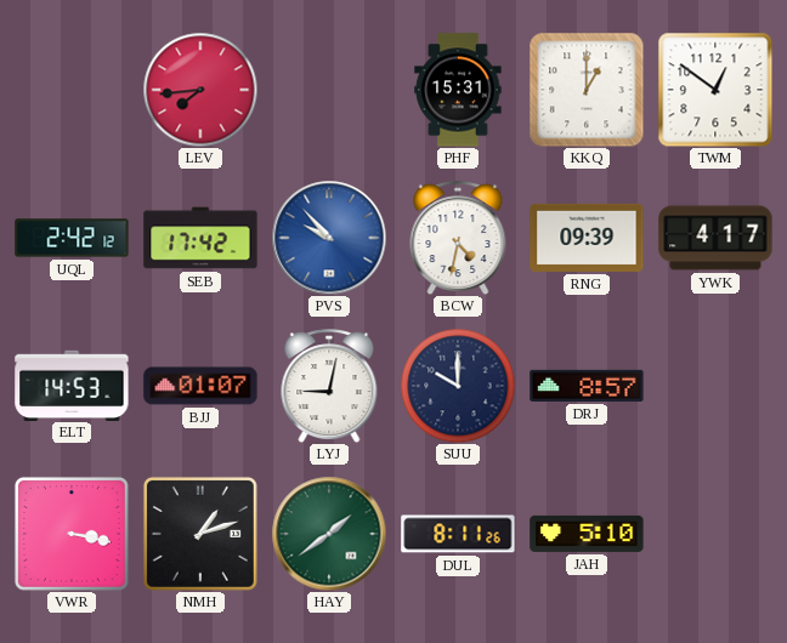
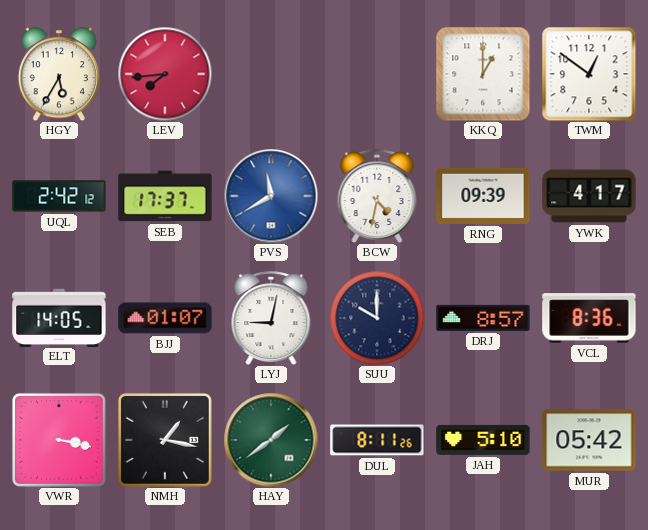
HGY: none -> 5:35
PHF: 15:31 -> none
SEB: 17:42 -> 17:37
PVS: 9:53 -> 11:40
ELT: 14:53 -> 14:05
VCL: none -> 8:36
NMH: 1:12 -> 1:17
MUR: none -> 05:42
